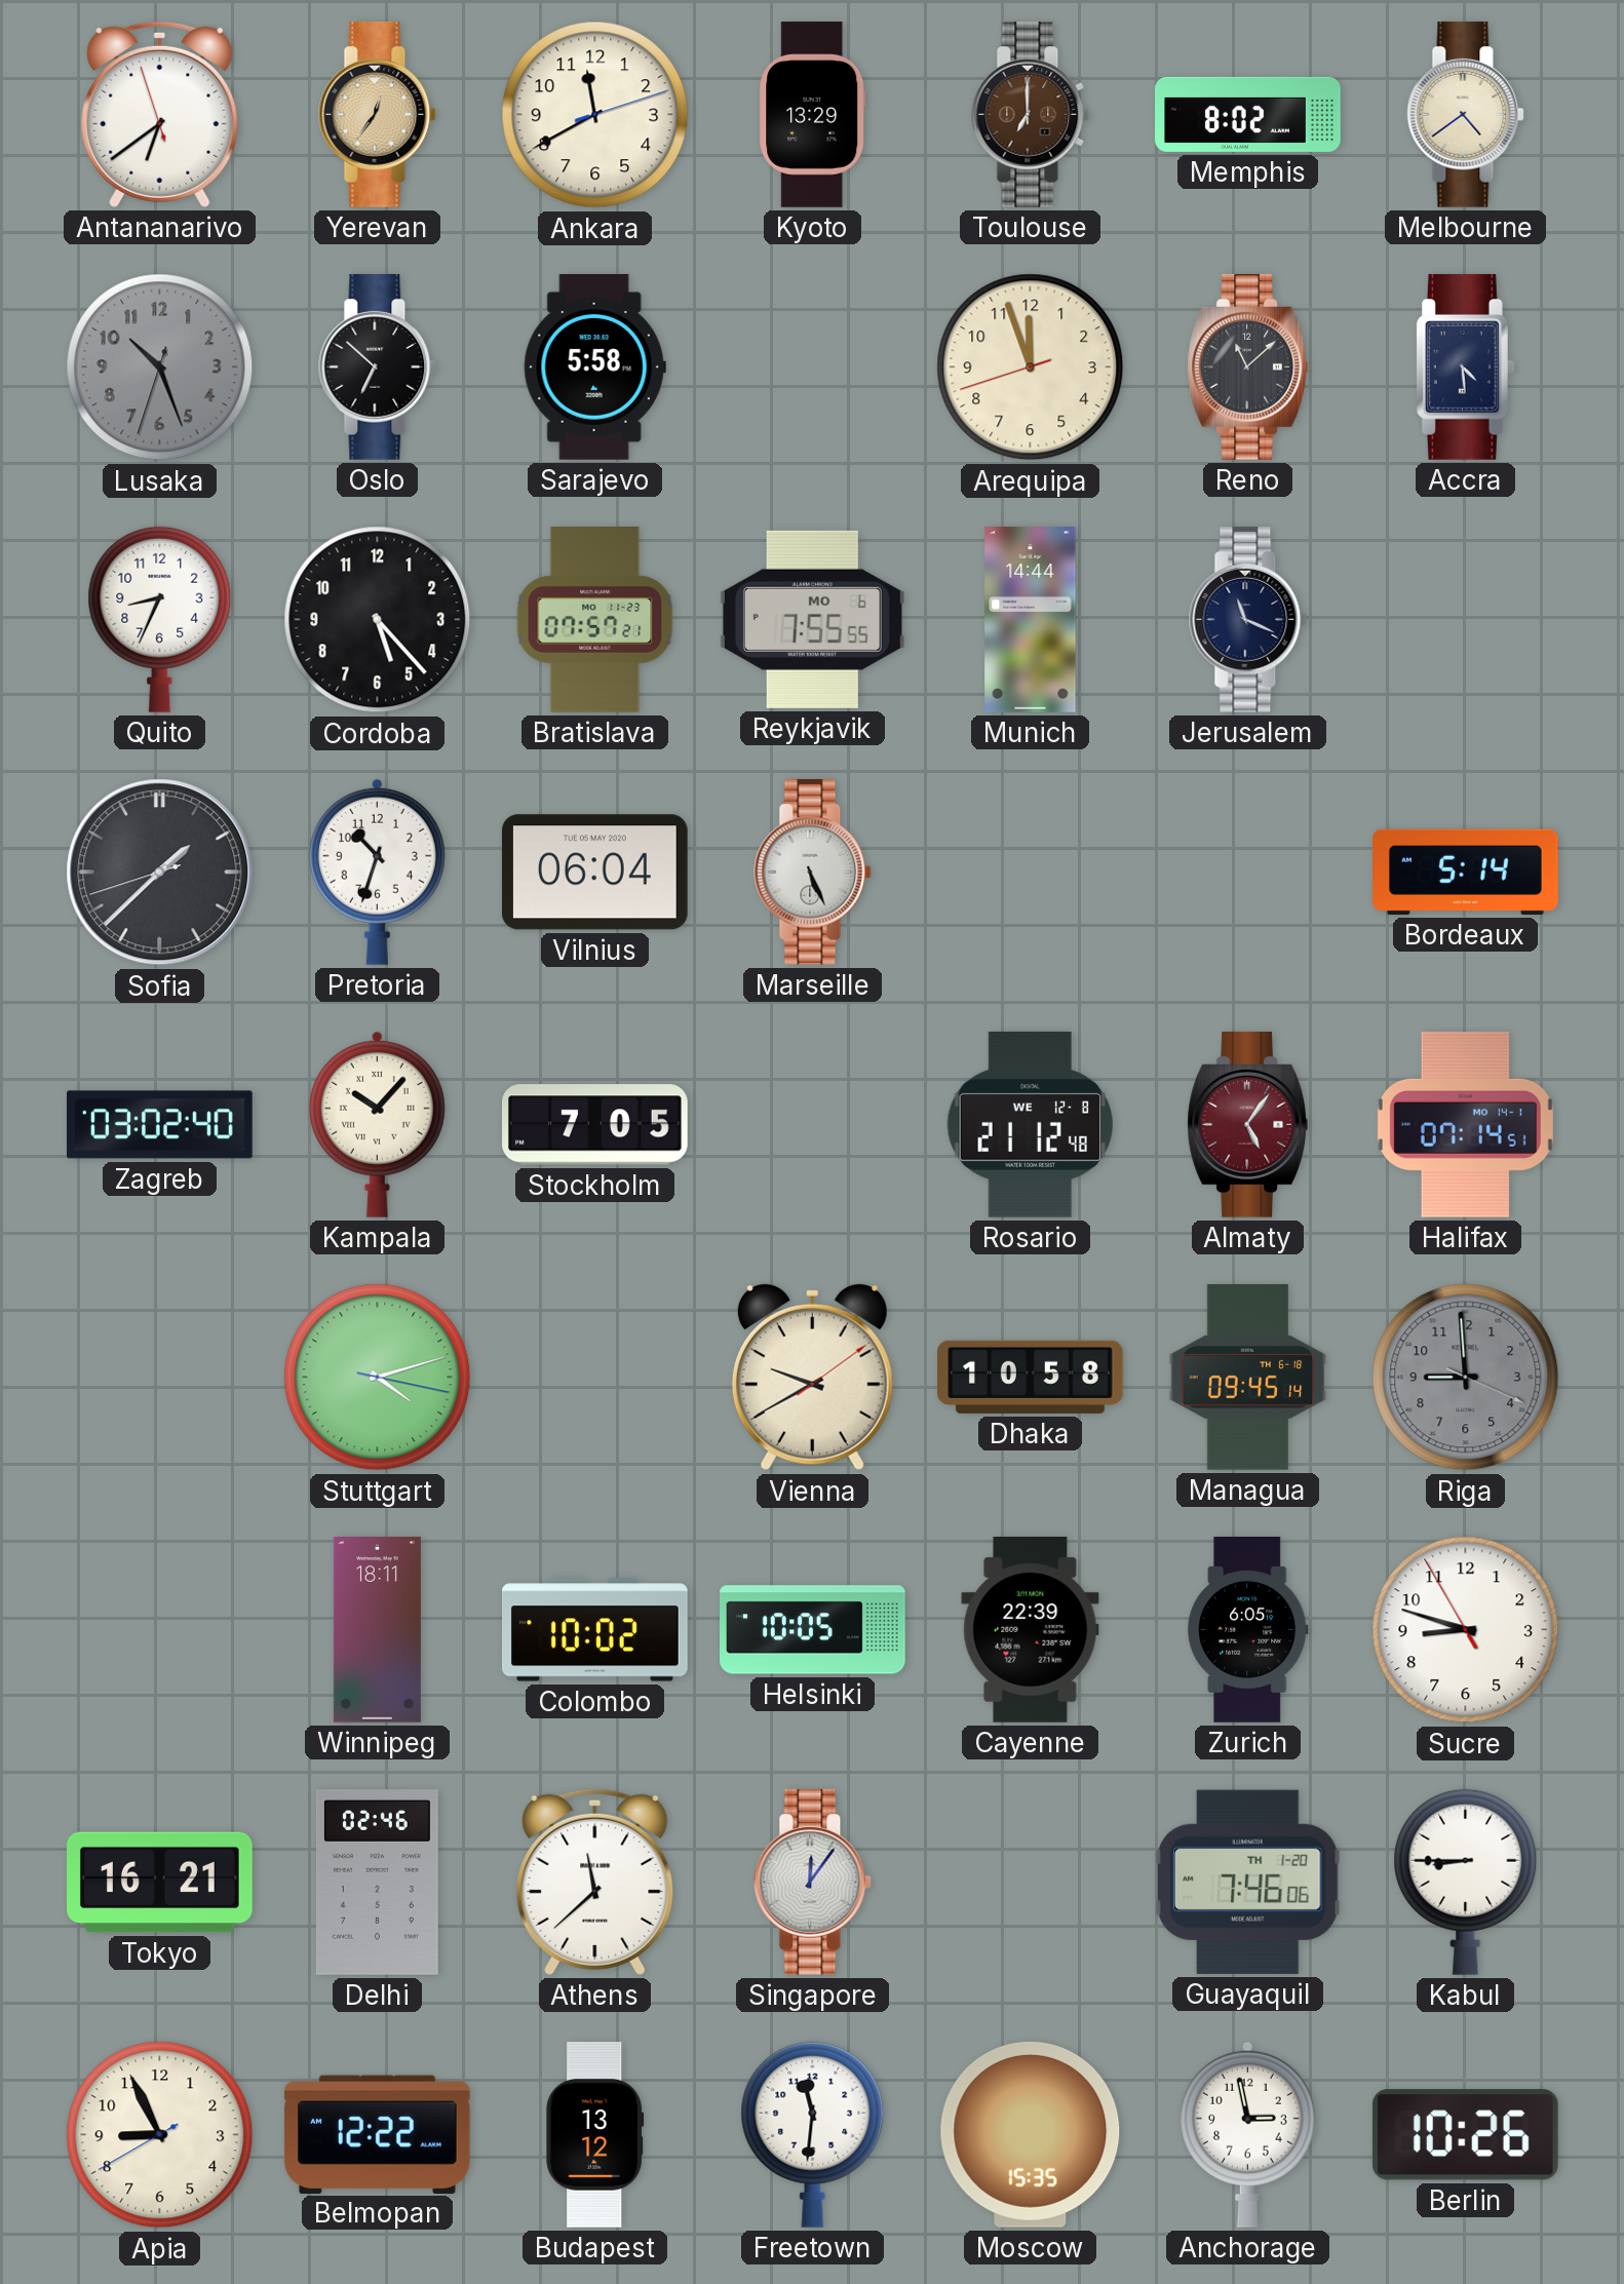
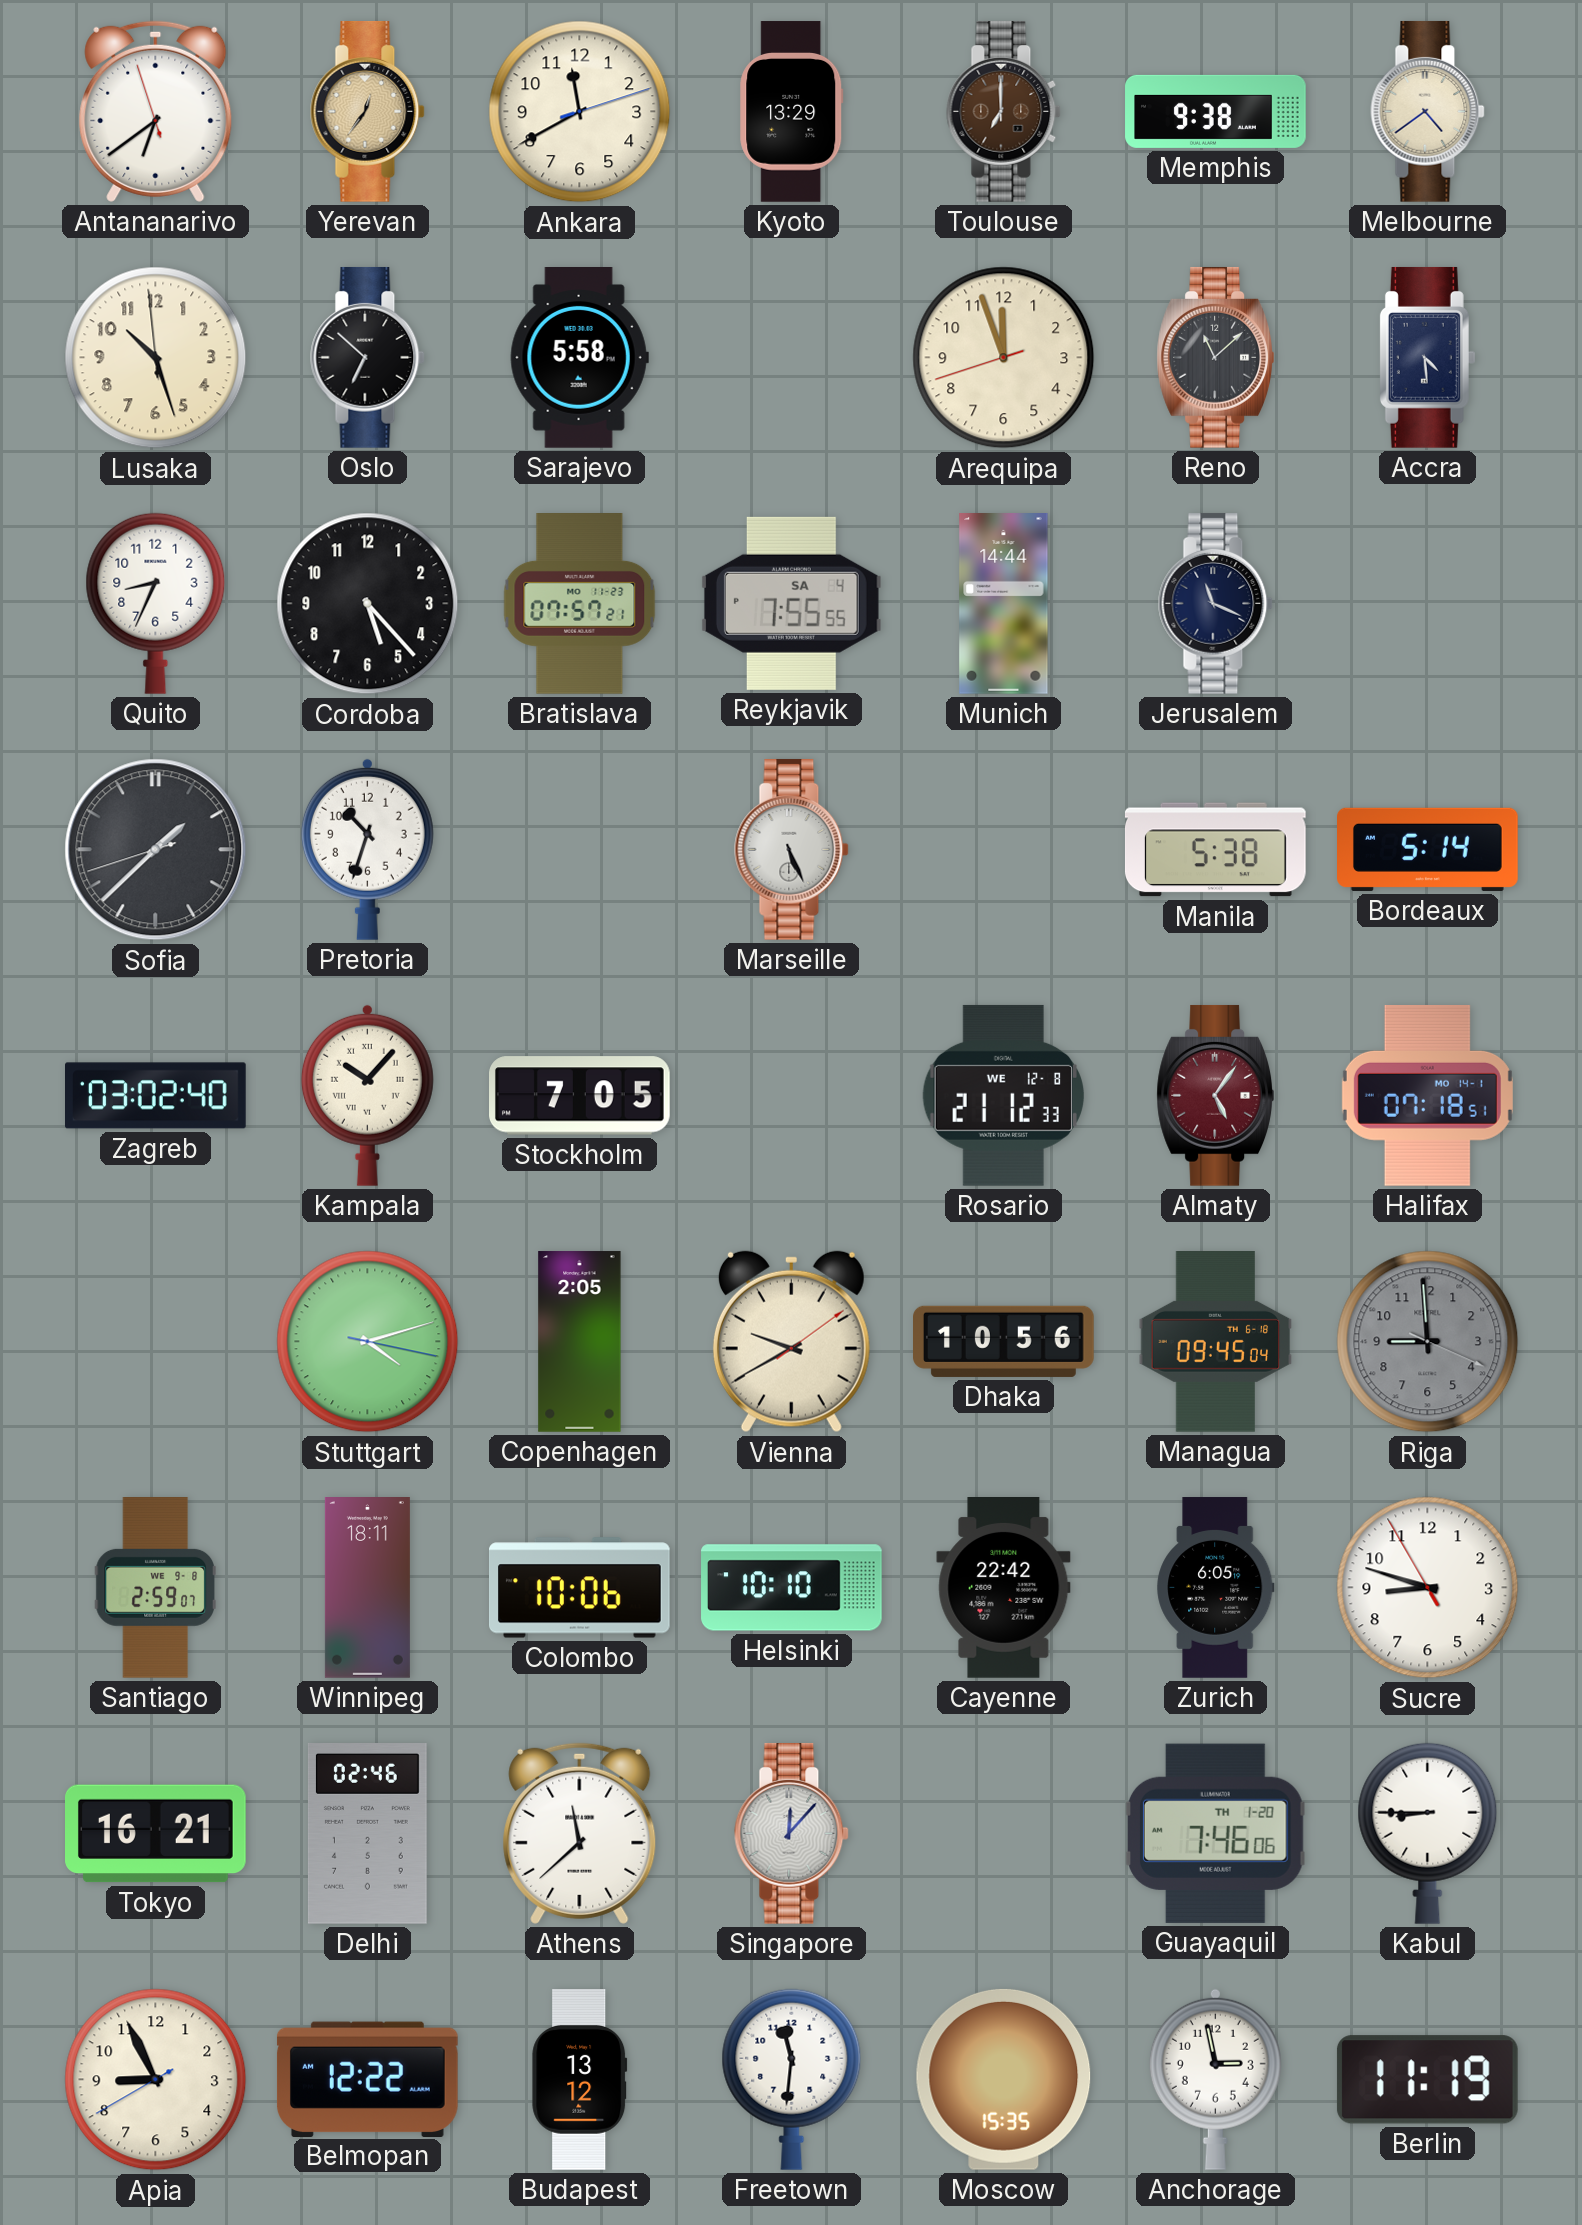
Memphis: 8:02 -> 9:38
Lusaka: 10:26:33 -> 10:26:59
Lusaka dial: grey -> cream
Reykjavik date: MO 6 -> SA 4
Vilnius: 06:04 -> none
Manila: none -> 5:38
Rosario: 21:12:48 -> 21:12:33
Halifax: 07:14 -> 07:18
Copenhagen: none -> 2:05
Dhaka: 10:58 -> 10:56
Managua: 09:45:14 -> 09:45:04
Santiago: none -> 2:59
Colombo: 10:02 -> 10:06
Helsinki: 10:05 -> 10:10
Cayenne: 22:39 -> 22:42
Singapore: 12:06 -> 12:07
Berlin: 10:26 -> 11:19
